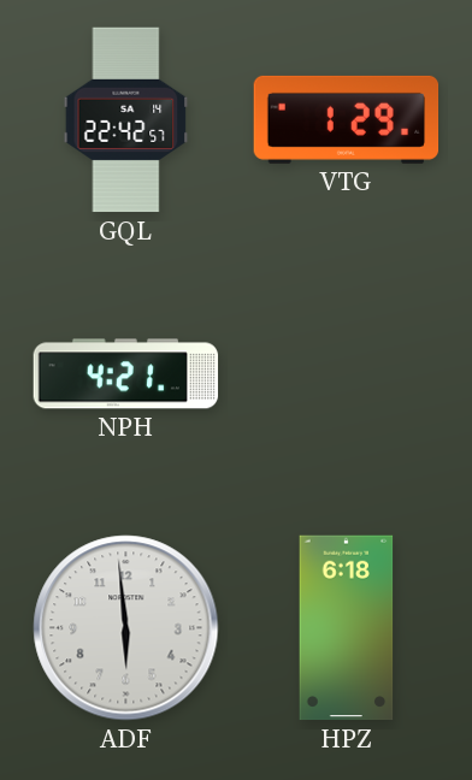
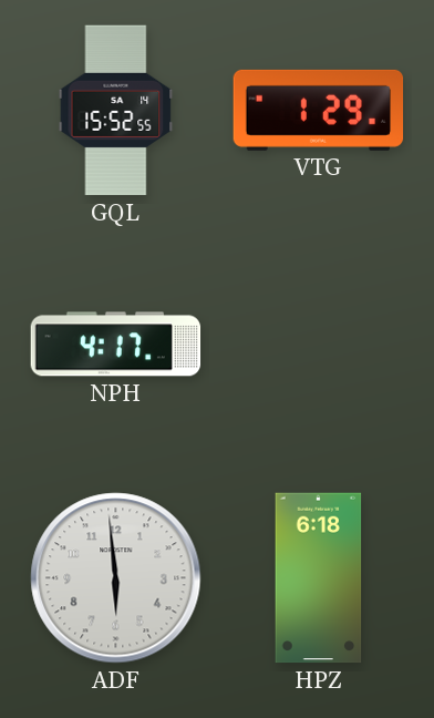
GQL: 22:42 -> 15:52
NPH: 4:21 -> 4:17
